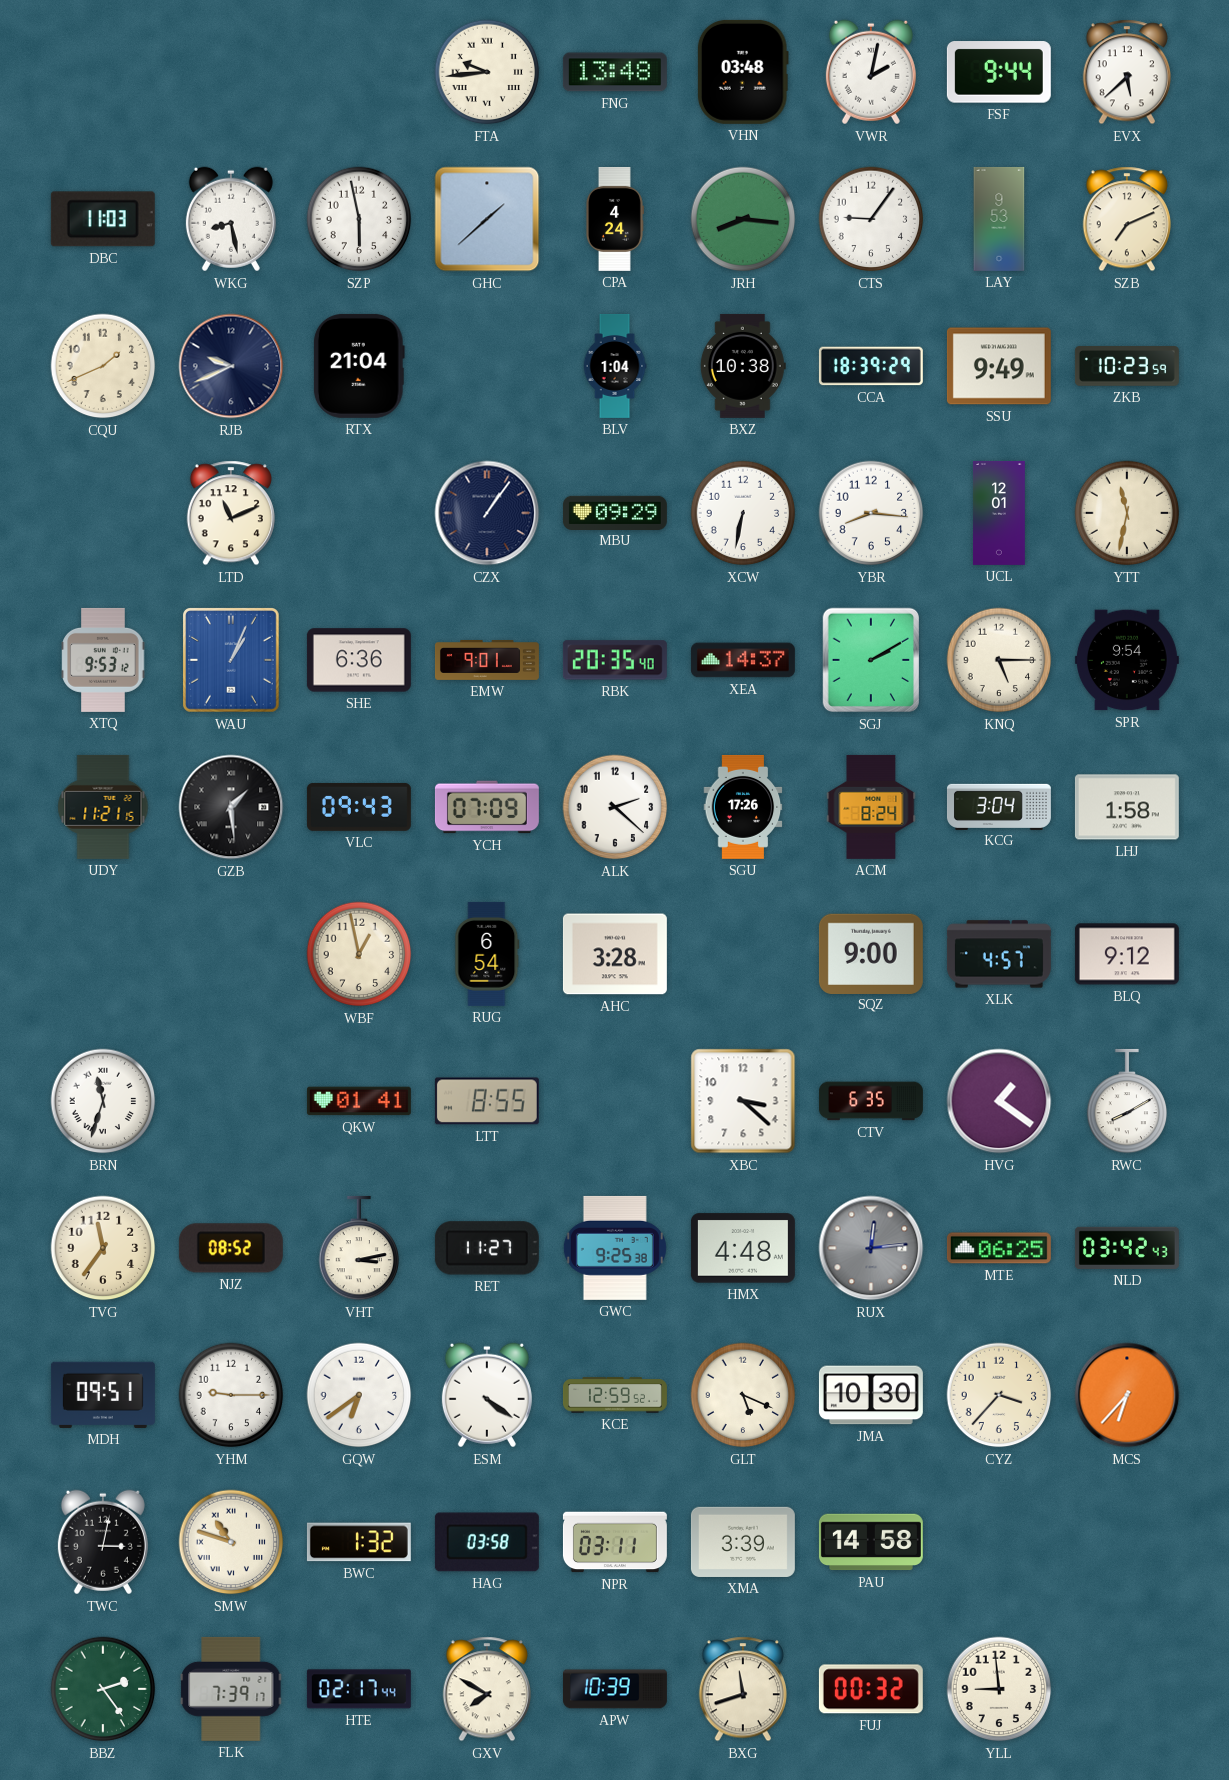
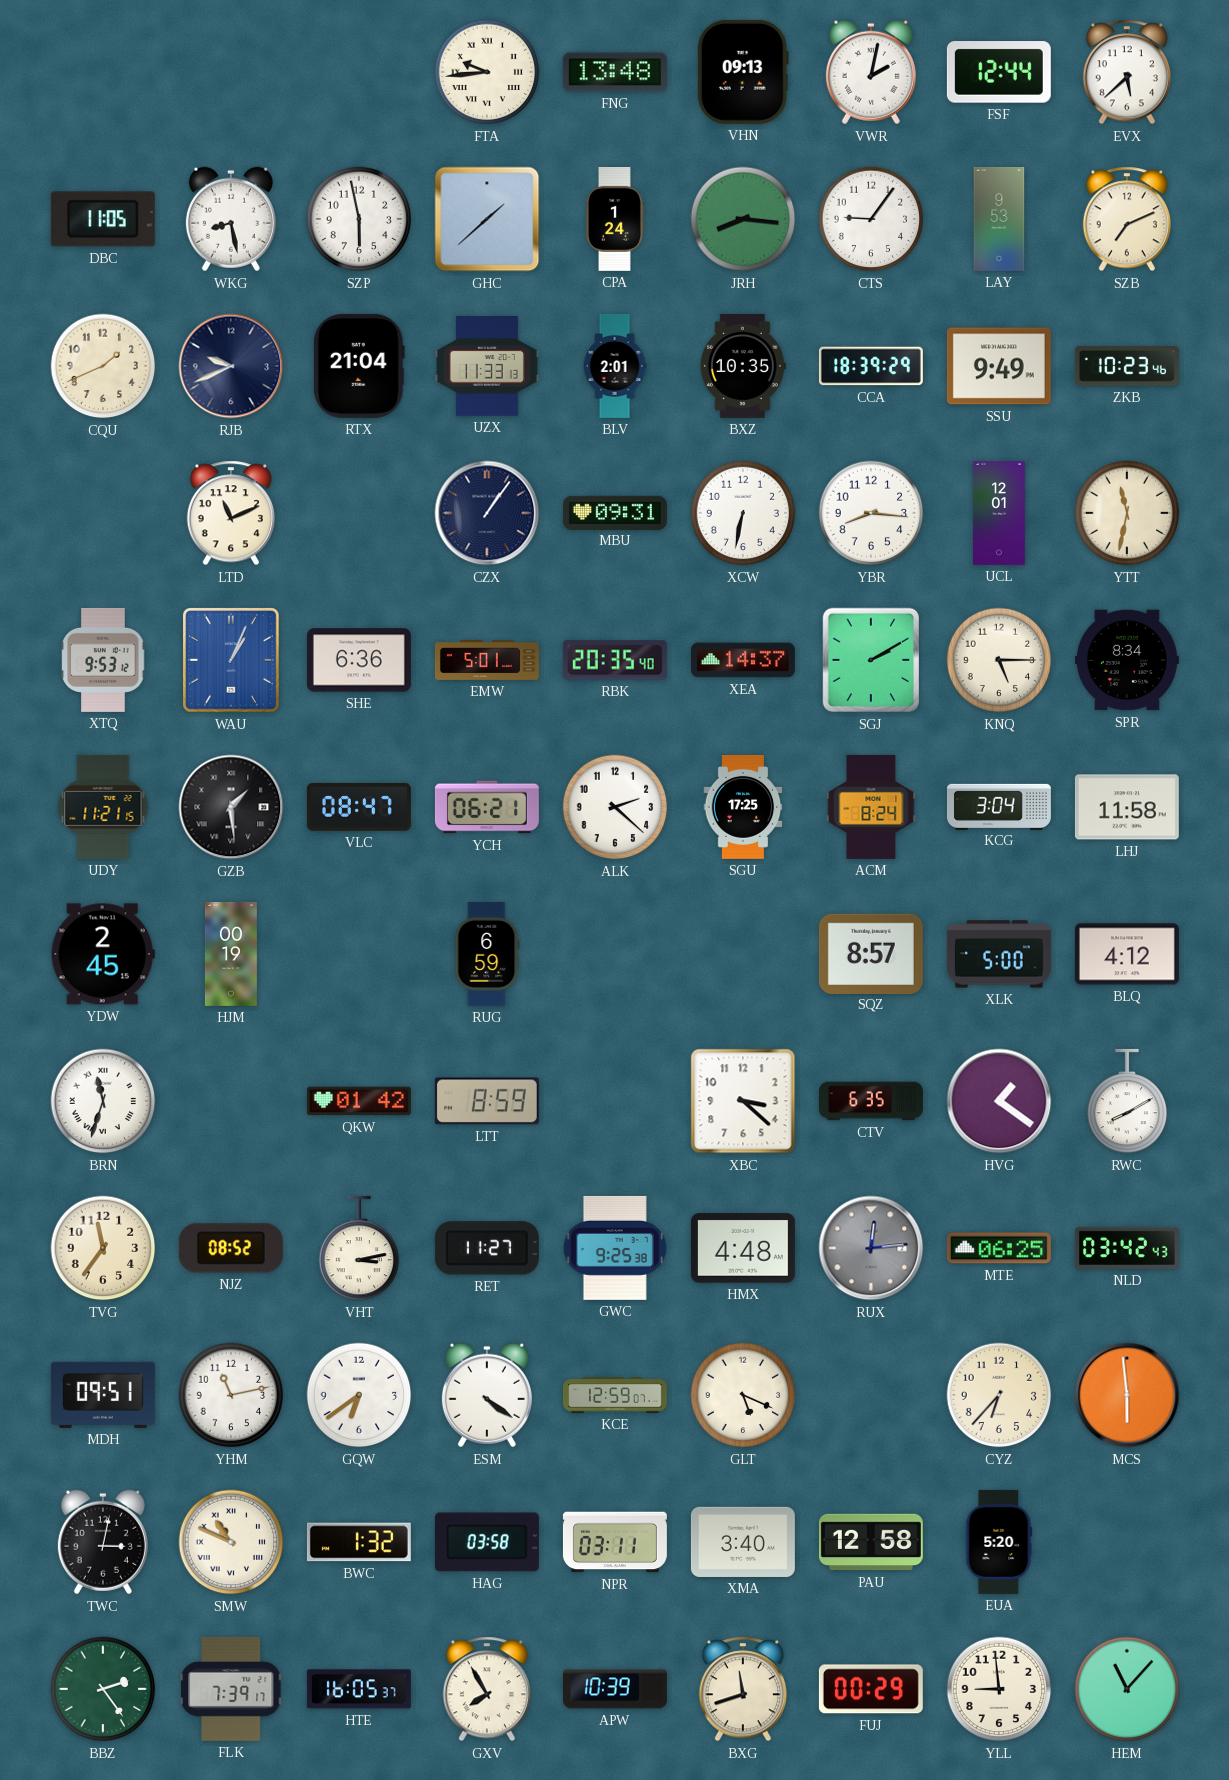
VHN: 03:48 -> 09:13
FSF: 9:44 -> 12:44
DBC: 11:03 -> 11:05
CPA: 4:24 -> 1:24
UZX: none -> 11:33
BLV: 1:04 -> 2:01
BXZ: 10:38 -> 10:35
ZKB: 10:23:59 -> 10:23:46
MBU: 09:29 -> 09:31
EMW: 9:01 -> 5:01
SPR: 9:54 -> 8:34
VLC: 09:43 -> 08:47
YCH: 07:09 -> 06:21
SGU: 17:26 -> 17:25
LHJ: 1:58 -> 11:58
YDW: none -> 2:45
HJM: none -> 00:19
WBF: 12:58 -> none
RUG: 6:54 -> 6:59
AHC: 3:28 -> none
SQZ: 9:00 -> 8:57
XLK: 4:57 -> 5:00
BLQ: 9:12 -> 4:12
QKW: 01:41 -> 01:42
LTT: 8:55 -> 8:59
YHM: 9:15 -> 11:13
KCE: 12:59:52 -> 12:59:07
JMA: 10:30 -> none
CYZ: 3:37 -> 6:37
MCS: 6:37 -> 5:59
SMW: 10:48 -> 10:49
XMA: 3:39 -> 3:40
PAU: 14:58 -> 12:58
EUA: none -> 5:20
HTE: 02:17 -> 16:05
GXV: 7:50 -> 7:55
FUJ: 00:32 -> 00:29
HEM: none -> 11:07
